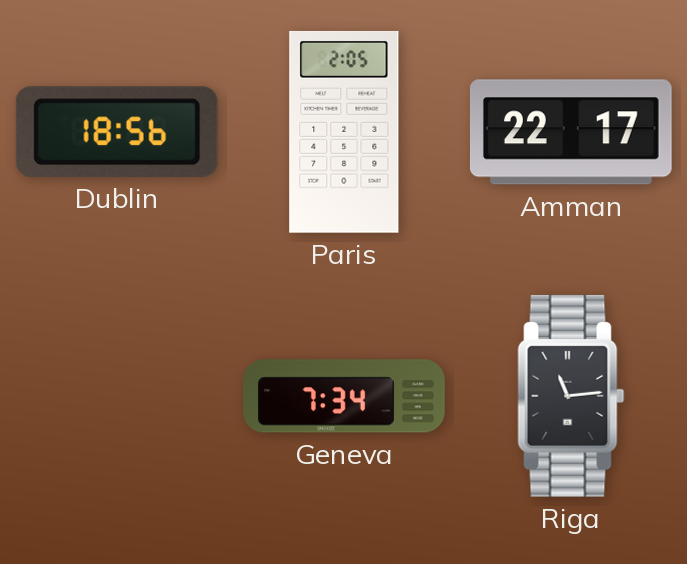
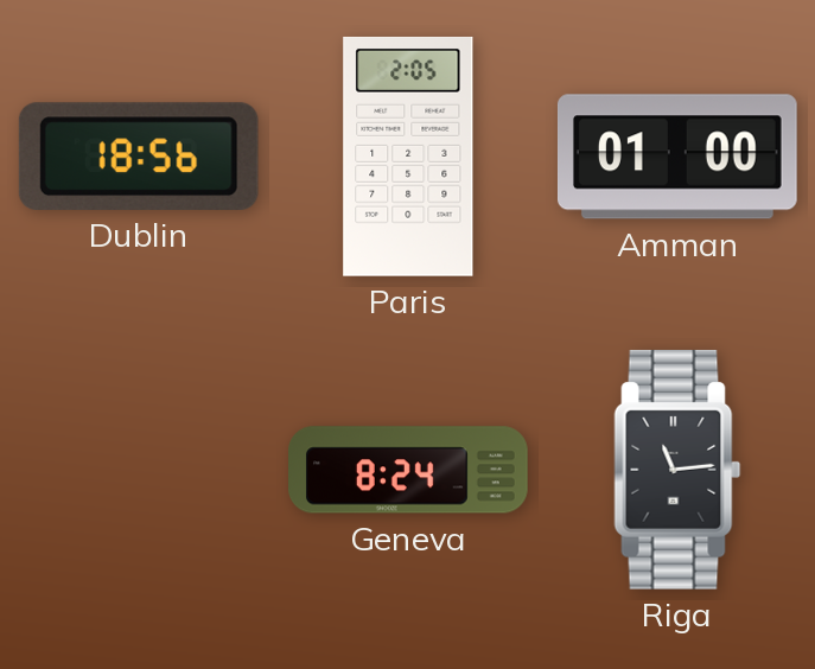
Amman: 22:17 -> 01:00
Geneva: 7:34 -> 8:24
